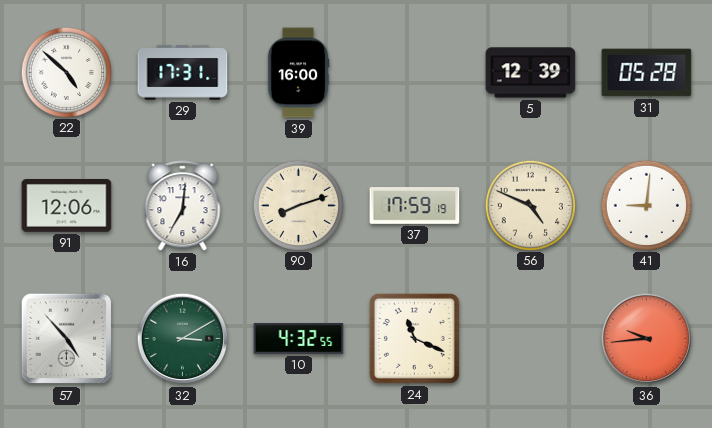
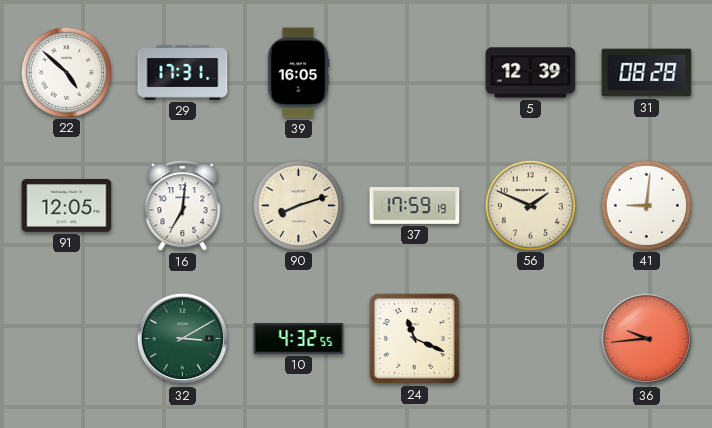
39: 16:00 -> 16:05
31: 05:28 -> 08:28
91: 12:06 -> 12:05
56: 4:49 -> 1:49
57: 4:53 -> none
